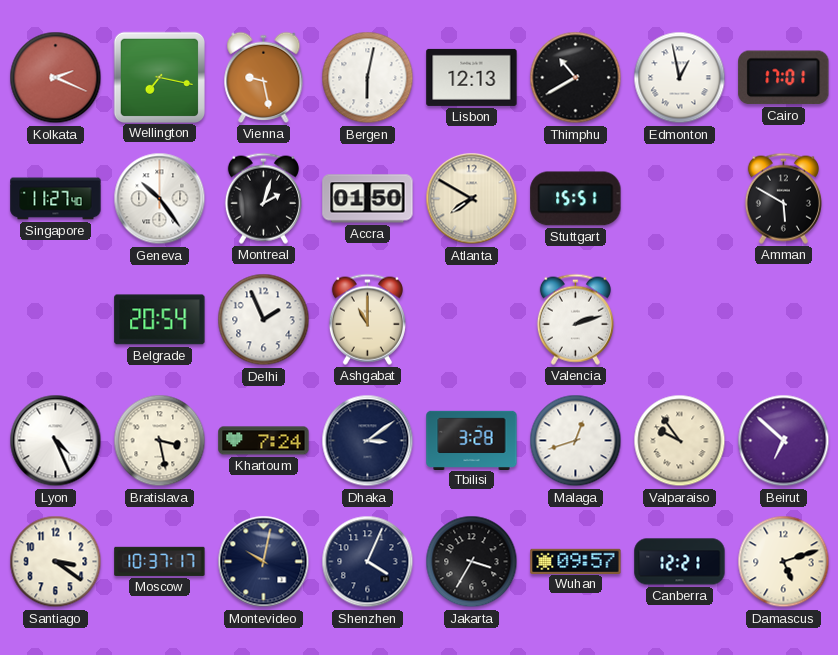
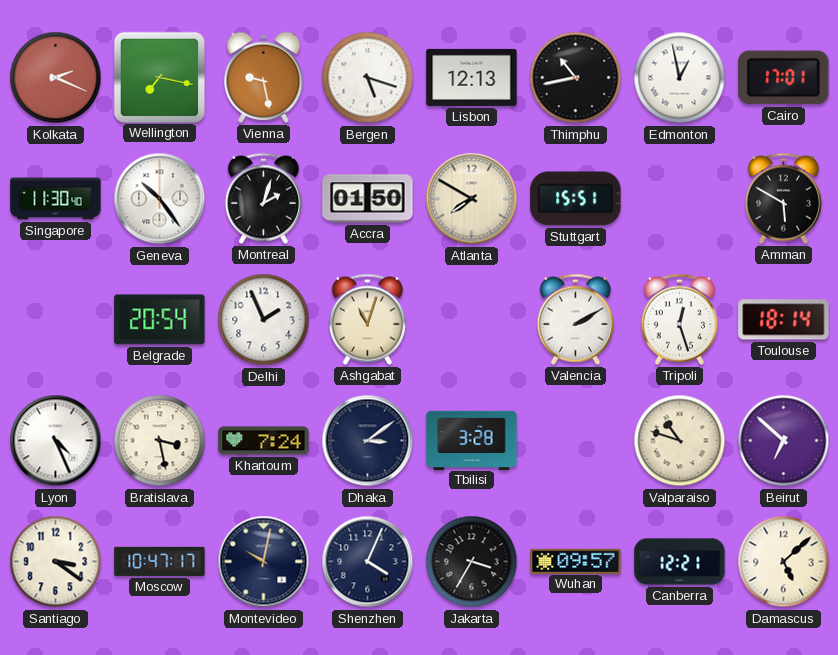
Bergen: 6:02 -> 5:18
Thimphu: 10:40 -> 10:43
Singapore: 11:27 -> 11:30
Ashgabat: 11:00 -> 11:03
Valencia: 2:12 -> 2:10
Tripoli: none -> 12:27
Toulouse: none -> 18:14
Malaga: 12:42 -> none
Valparaiso: 9:54 -> 10:48
Moscow: 10:37 -> 10:47
Damascus: 5:12 -> 5:08
